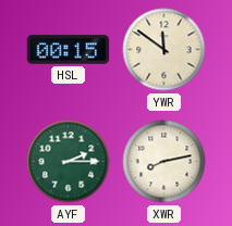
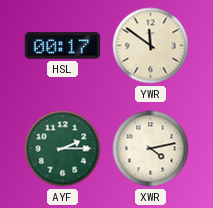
HSL: 00:15 -> 00:17
XWR: 8:13 -> 4:13
